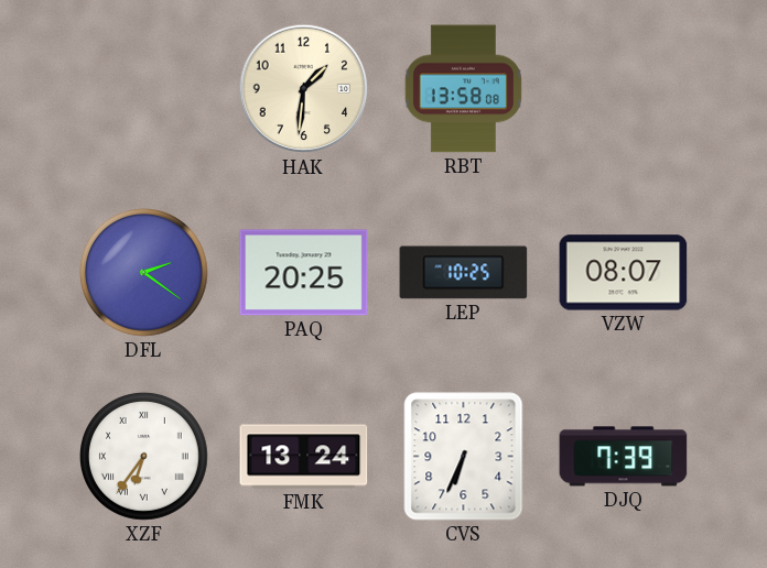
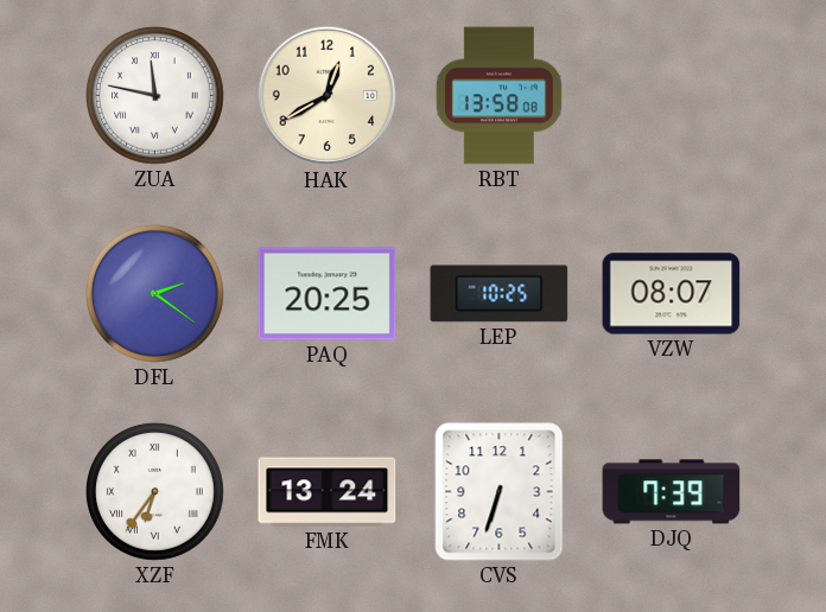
ZUA: none -> 11:47
HAK: 1:31 -> 12:40
CVS: 6:34 -> 6:33
